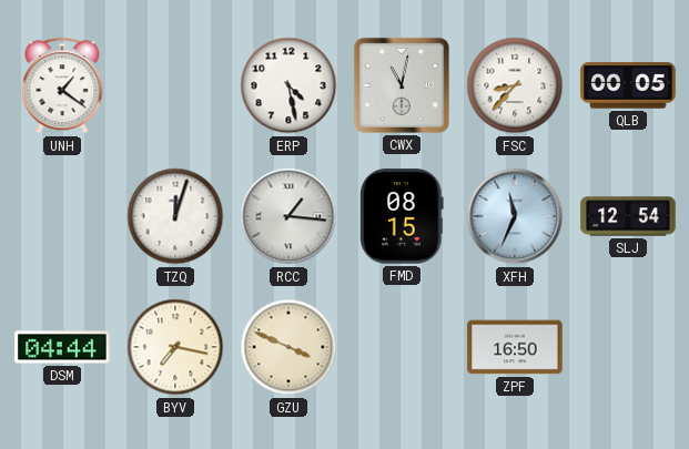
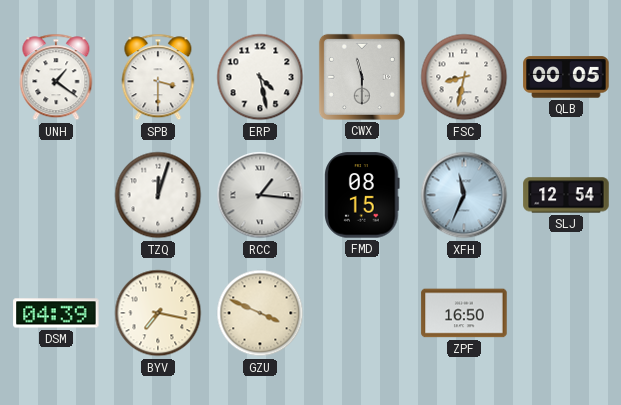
SPB: none -> 3:30
CWX: 11:02 -> 11:30
FSC: 8:37 -> 8:32
DSM: 04:44 -> 04:39
